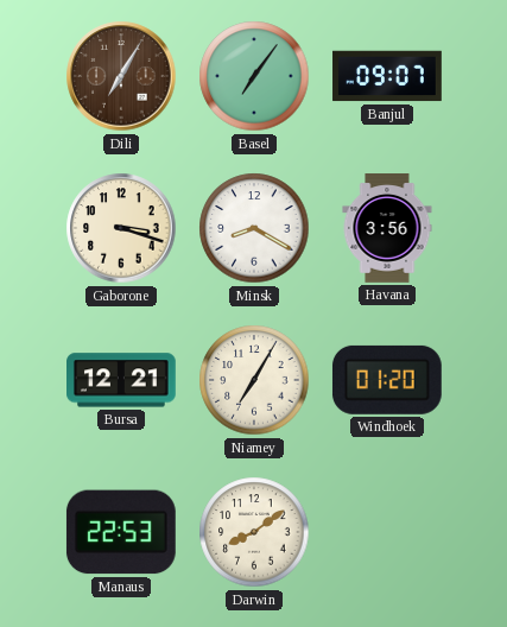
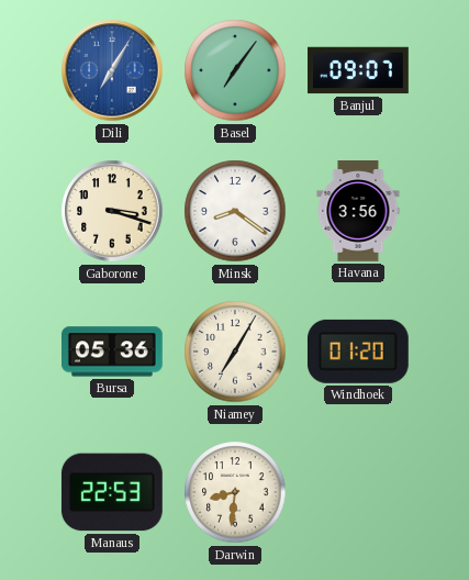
Dili dial: brown -> blue
Minsk: 8:20 -> 8:21
Bursa: 12:21 -> 05:36
Darwin: 8:09 -> 8:31
